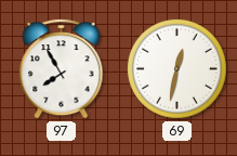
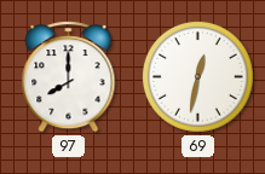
97: 7:55 -> 8:00
